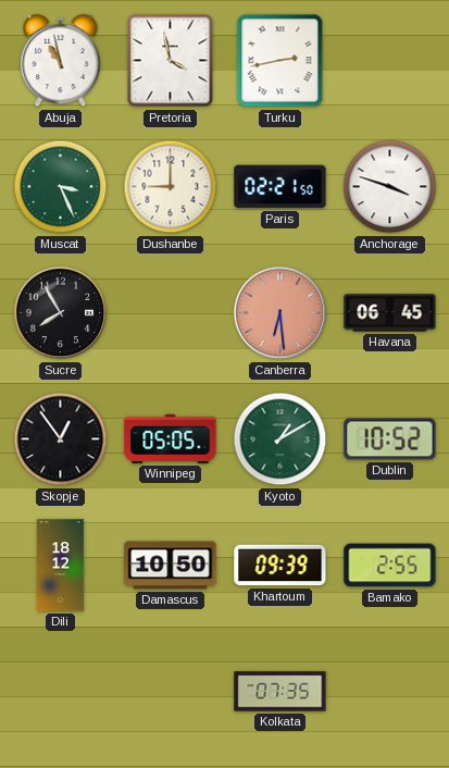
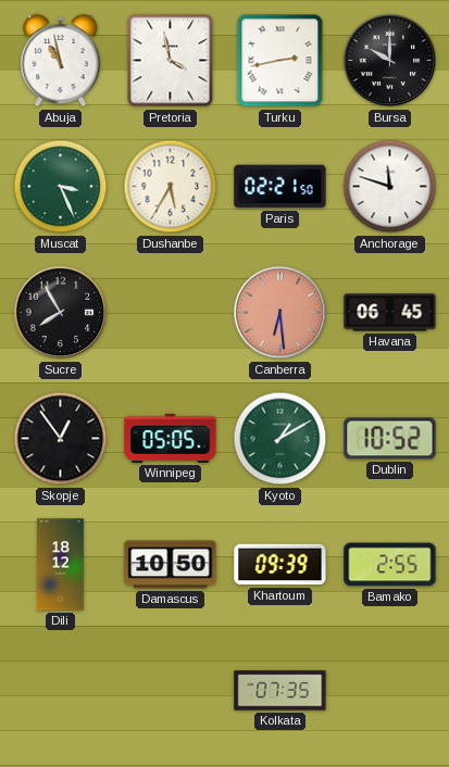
Bursa: none -> 10:00
Dushanbe: 9:00 -> 5:35
Anchorage: 3:48 -> 11:48
